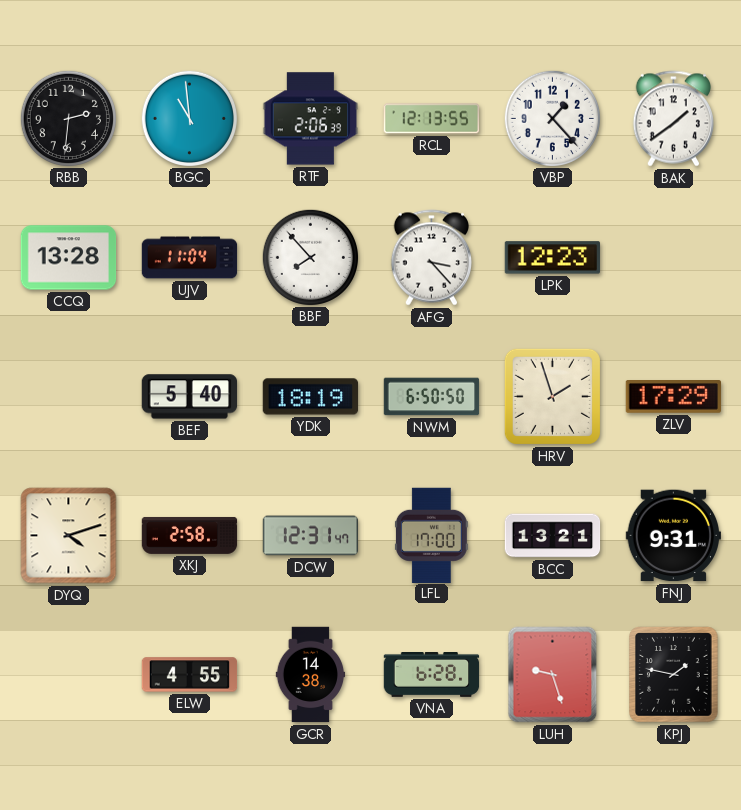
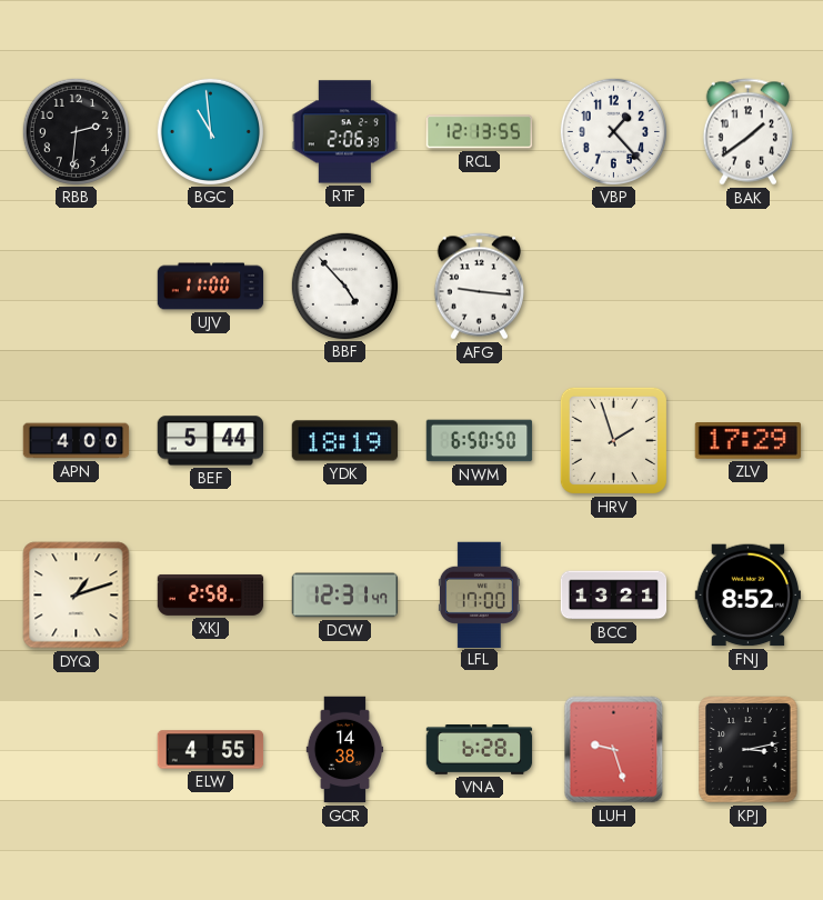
CCQ: 13:28 -> none
UJV: 11:04 -> 11:00
BBF: 7:53 -> 4:53
AFG: 3:23 -> 9:16
LPK: 12:23 -> none
APN: none -> 4:00
BEF: 5:40 -> 5:44
DYQ: 4:12 -> 1:12
FNJ: 9:31 -> 8:52
KPJ: 1:47 -> 3:13
